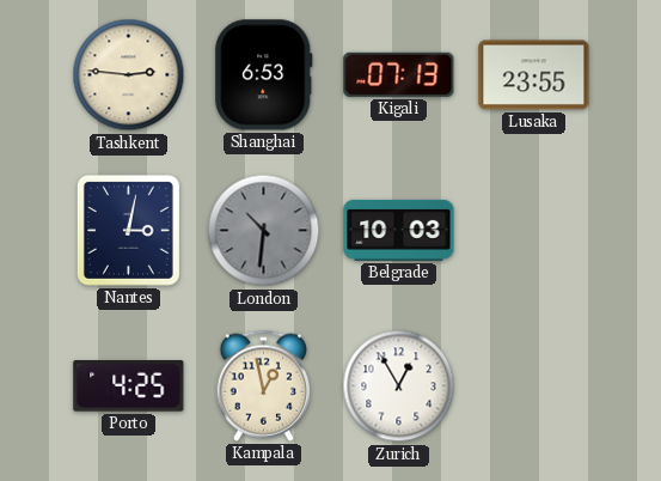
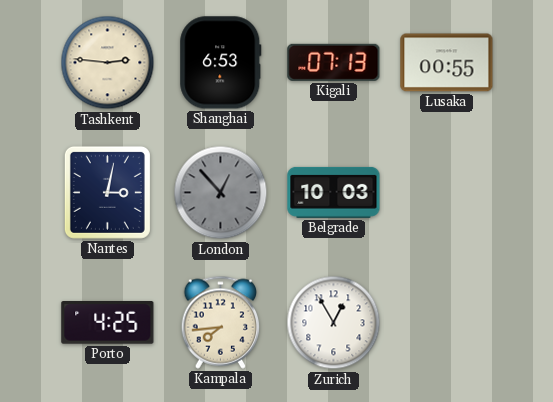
Lusaka: 23:55 -> 00:55
London: 10:31 -> 12:53
Kampala: 12:58 -> 7:44
